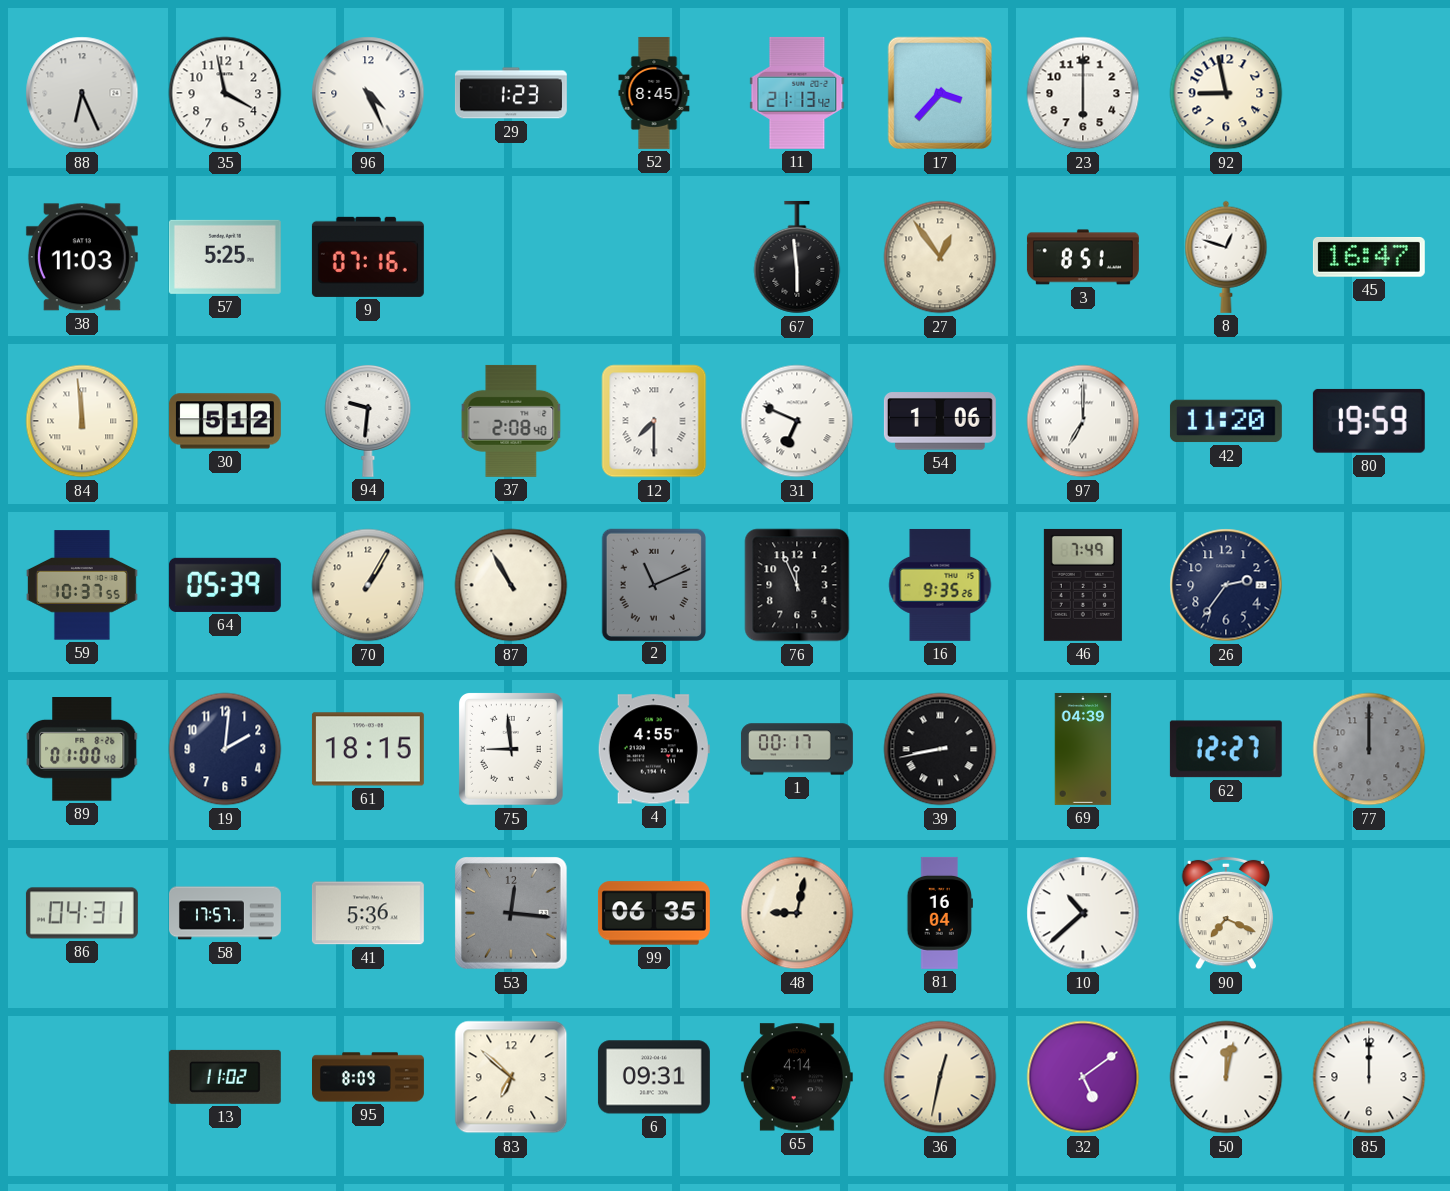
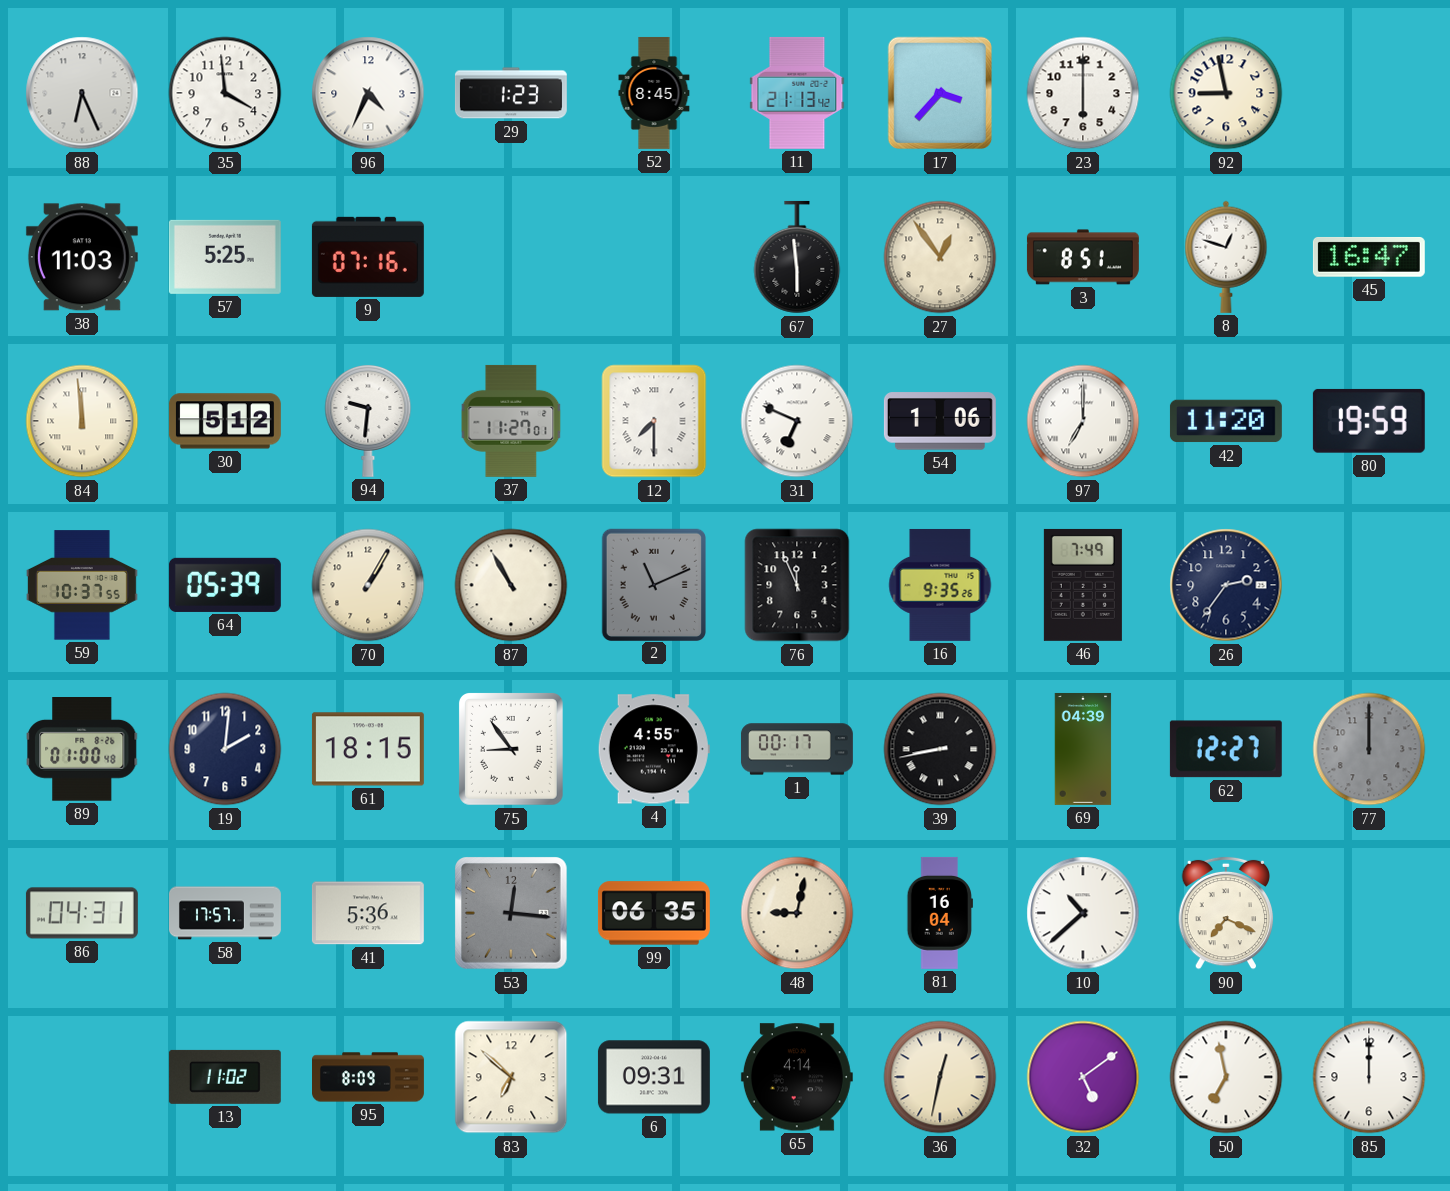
35: 3:58 -> 3:59
96: 4:26 -> 4:34
37: 2:08 -> 11:27
75: 8:59 -> 8:54
50: 12:02 -> 6:58
